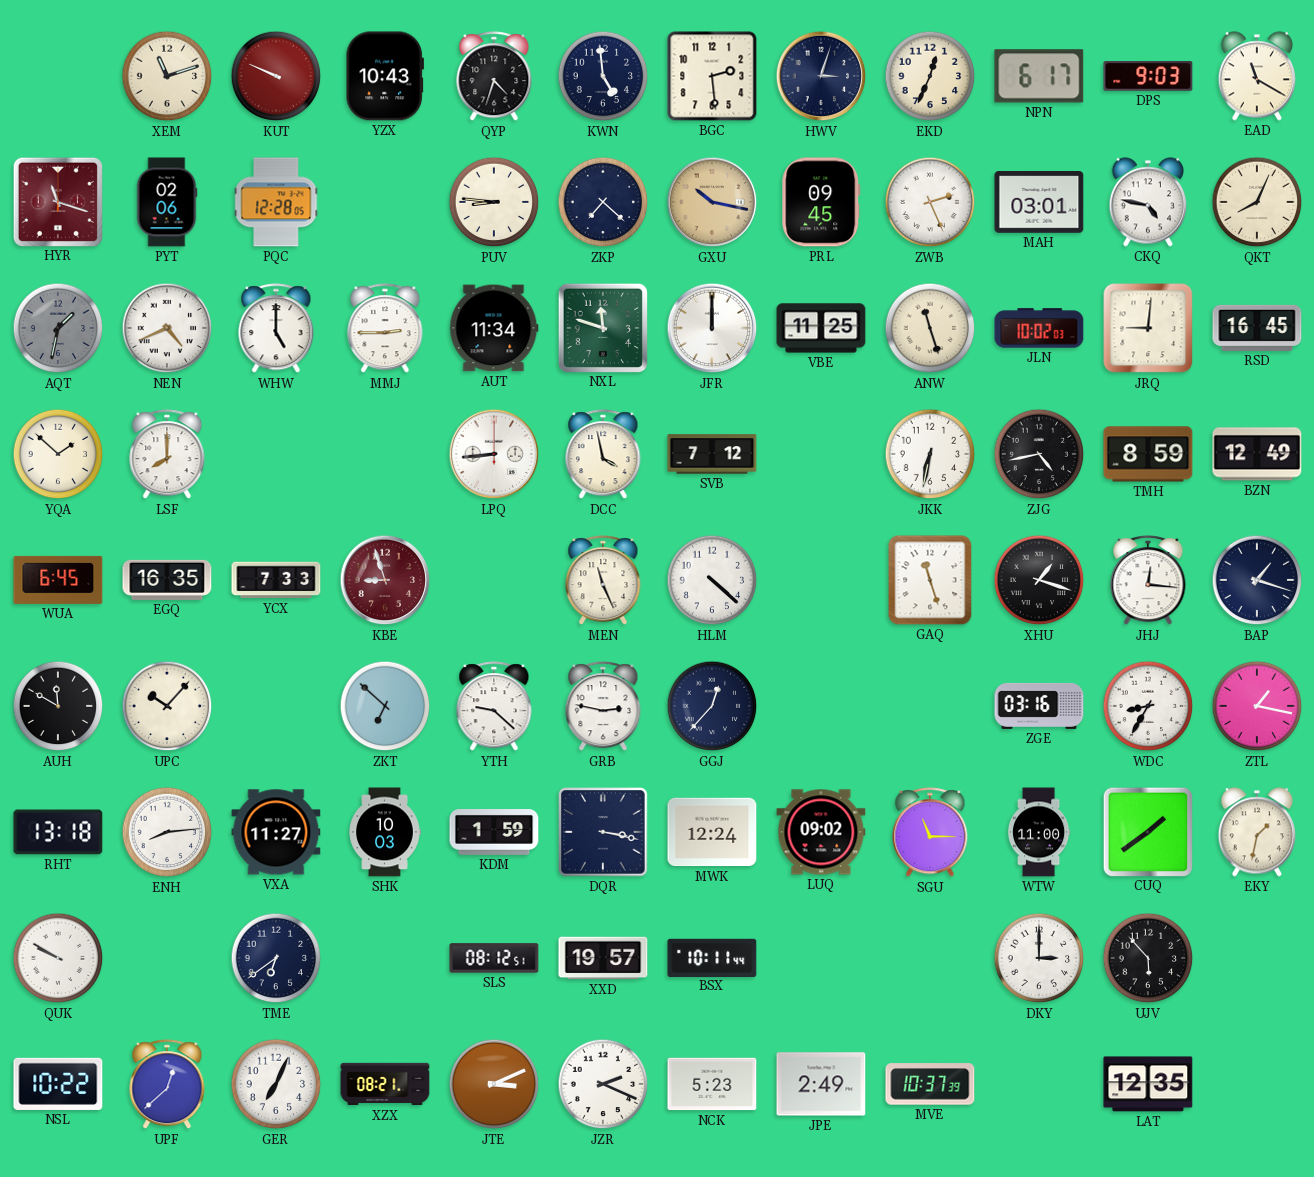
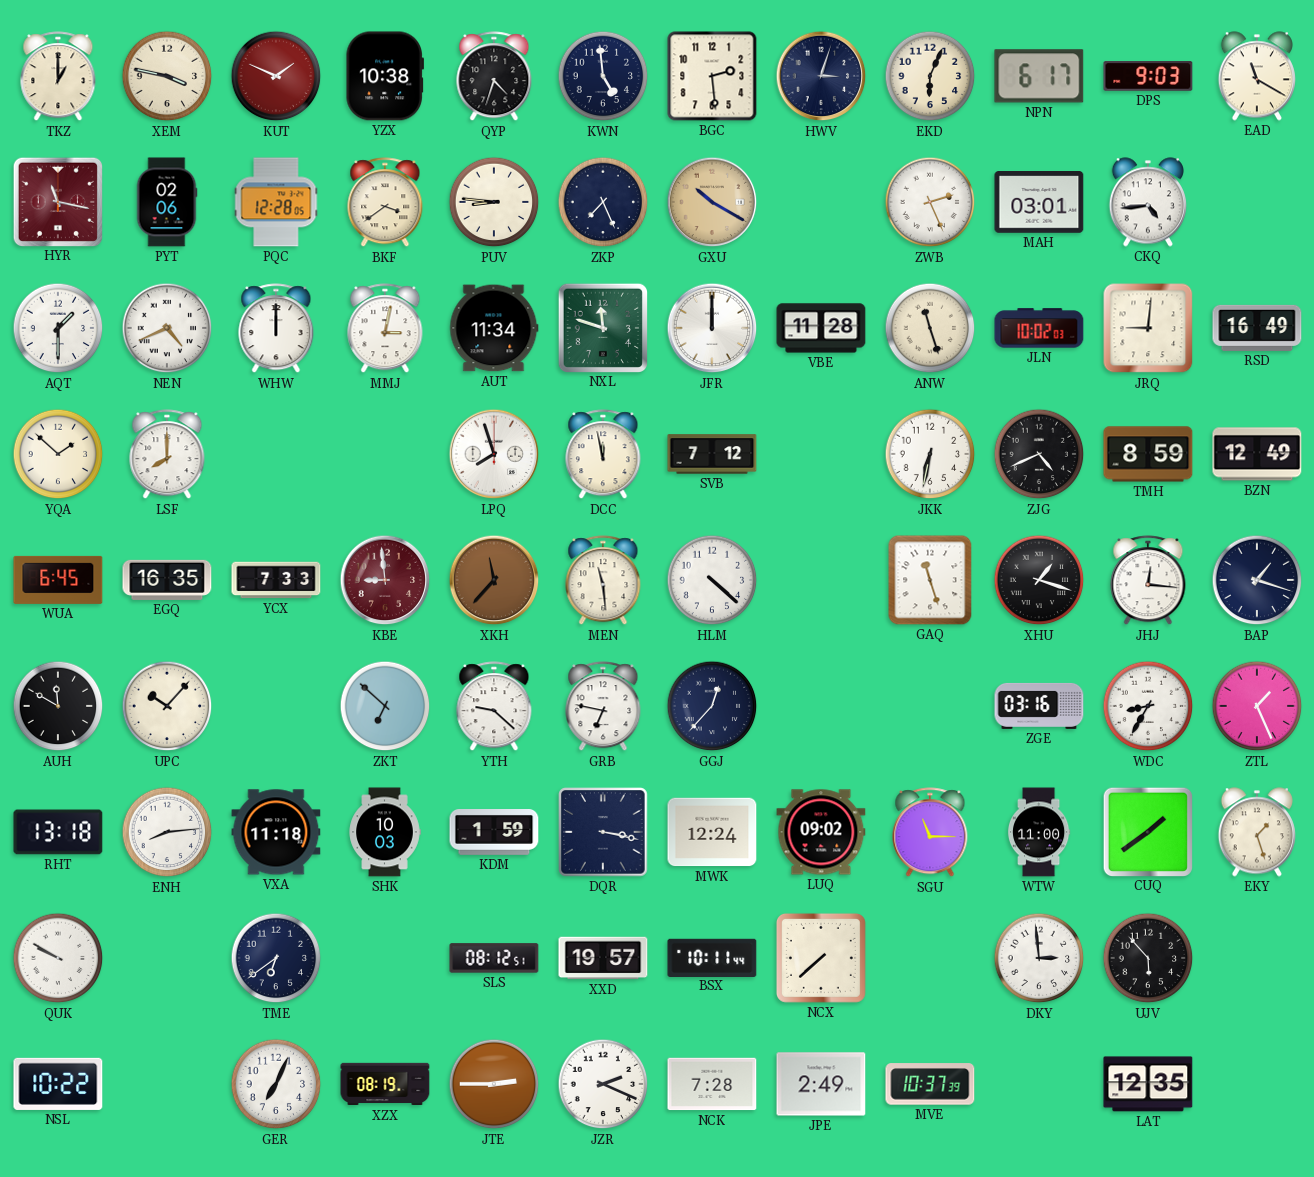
TKZ: none -> 1:00
XEM: 11:12 -> 3:47
KUT: 9:49 -> 1:49
YZX: 10:43 -> 10:38
EKD: 12:34 -> 6:04
HYR: 11:18 -> 11:17
BKF: none -> 3:39
ZKP: 7:22 -> 7:26
GXU: 10:17 -> 10:20
PRL: 09:45 -> none
CKQ: 4:47 -> 4:44
QKT: 8:04 -> none
AQT: 1:32 -> 1:30
AQT dial: grey -> white
WHW: 5:00 -> 12:00
MMJ: 2:45 -> 3:02
VBE: 11:25 -> 11:28
RSD: 16:45 -> 16:49
LPQ: 8:44 -> 7:57
DCC: 3:58 -> 11:58
ZJG: 4:43 -> 4:41
KBE: 8:57 -> 8:59
XKH: none -> 11:37
MEN: 11:26 -> 11:29
GRB: 2:47 -> 6:47
ZTL: 1:17 -> 1:26
VXA: 11:27 -> 11:18
EKY: 1:32 -> 1:27
NCX: none -> 7:38
DKY: 3:00 -> 2:59
UPF: 12:38 -> none
XZX: 08:21 -> 08:19
JTE: 3:11 -> 2:45
NCK: 5:23 -> 7:28
